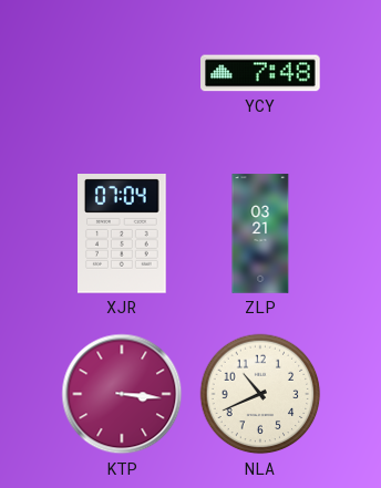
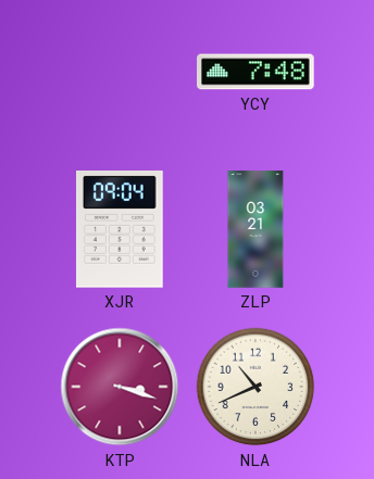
XJR: 07:04 -> 09:04
KTP: 3:16 -> 3:18
